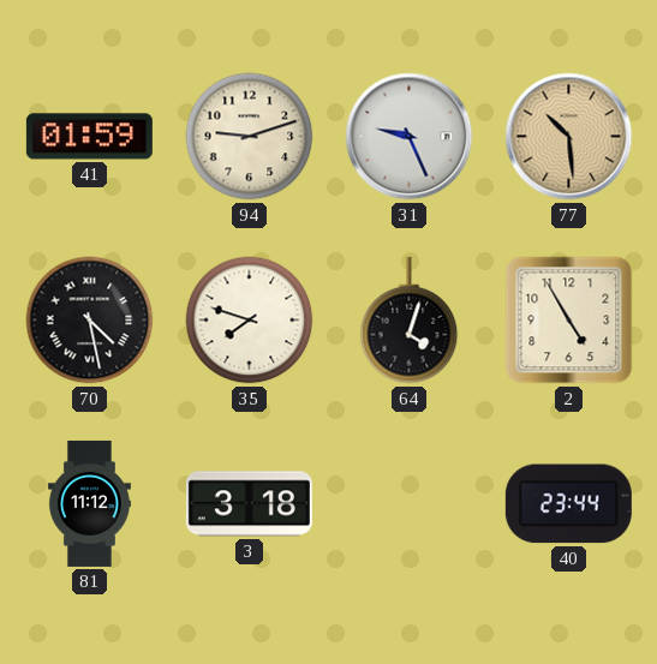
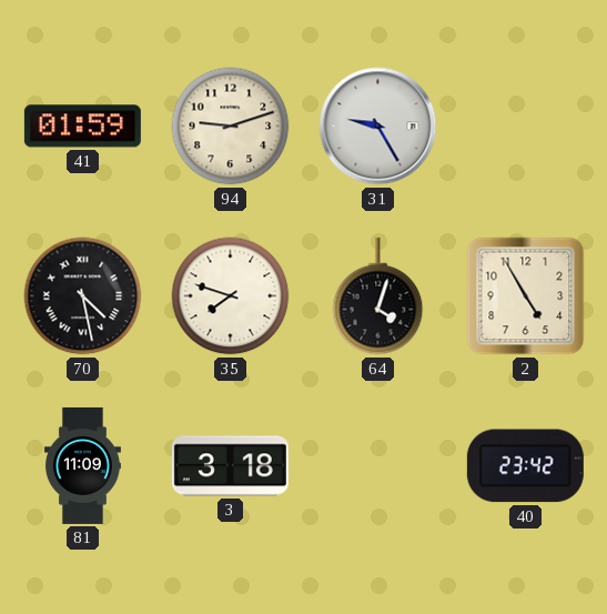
31: 9:26 -> 9:25
77: 10:29 -> none
81: 11:12 -> 11:09
40: 23:44 -> 23:42
